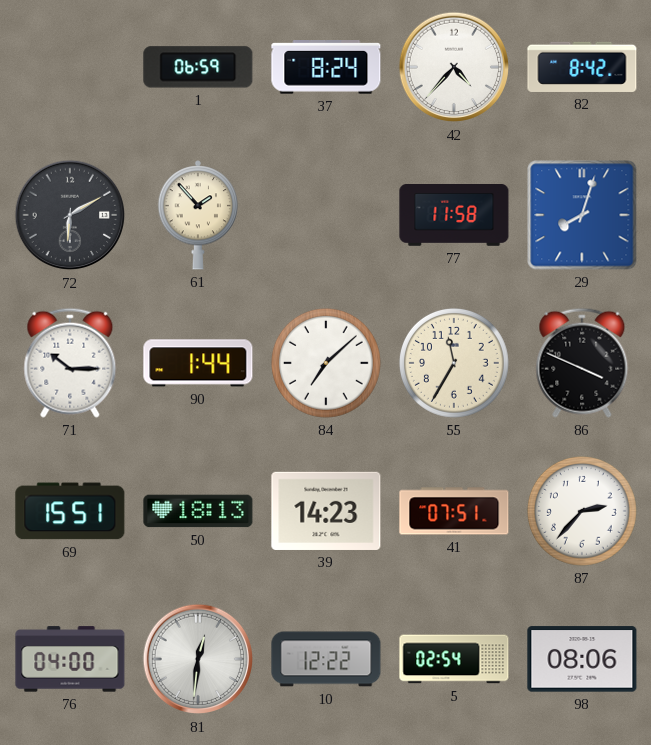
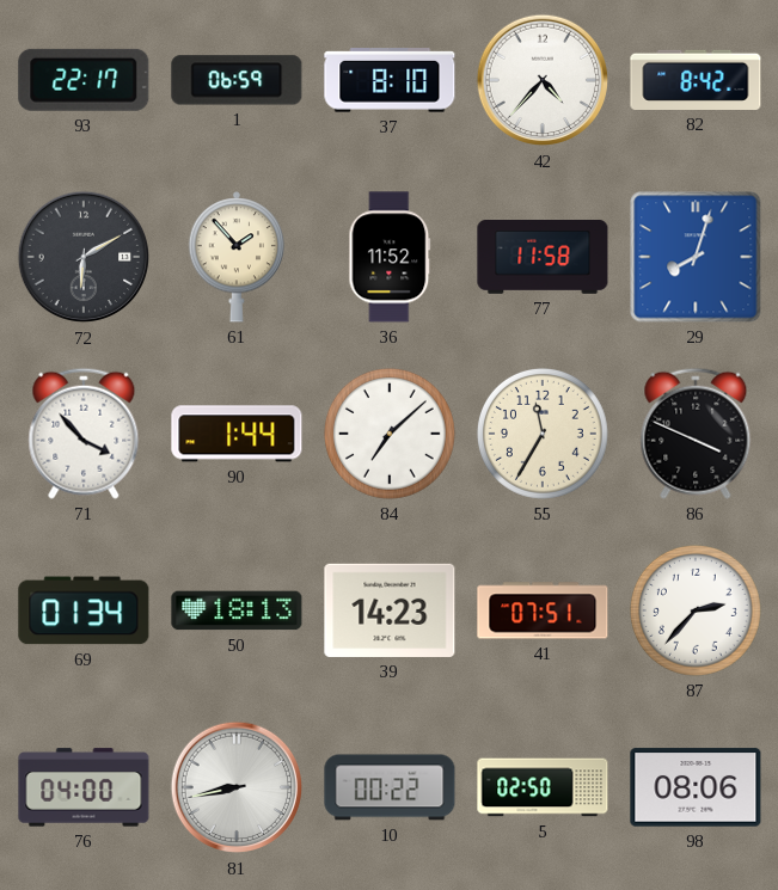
93: none -> 22:17
37: 8:24 -> 8:10
36: none -> 11:52
71: 10:15 -> 3:53
69: 15:51 -> 01:34
81: 12:31 -> 8:43
10: 12:22 -> 00:22
5: 02:54 -> 02:50
